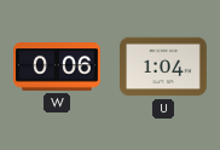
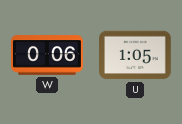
U: 1:04 -> 1:05
